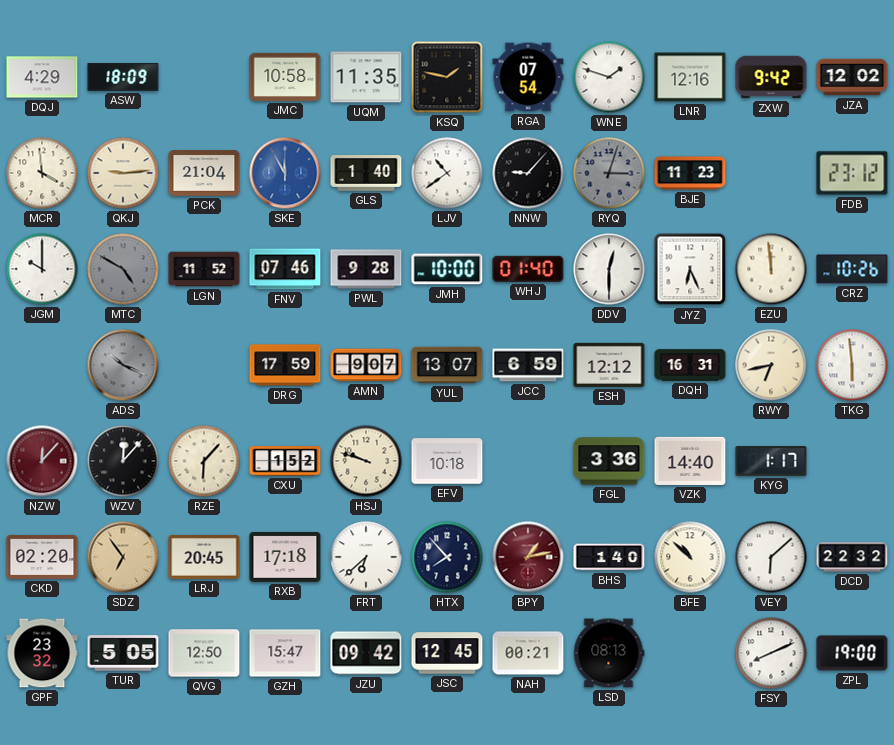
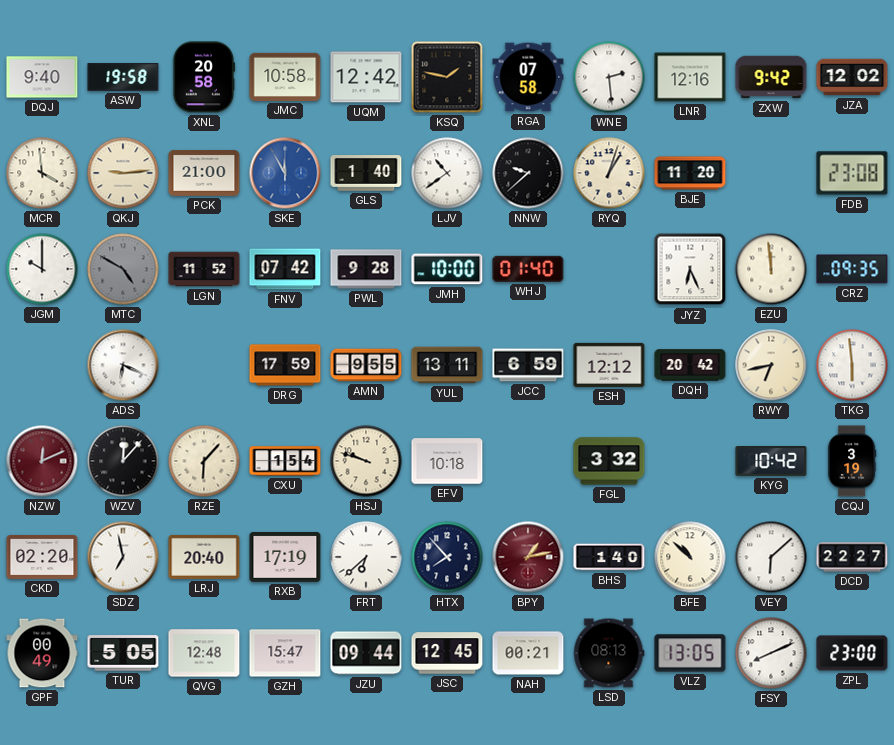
DQJ: 4:29 -> 9:40
ASW: 18:09 -> 19:58
XNL: none -> 20:58
UQM: 11:35 -> 12:42
RGA: 07:54 -> 07:58
WNE: 1:48 -> 2:29
PCK: 21:04 -> 21:00
NNW: 9:07 -> 9:38
RYQ: 3:03 -> 1:03
RYQ dial: grey -> cream
BJE: 11:23 -> 11:20
FDB: 23:12 -> 23:08
FNV: 07:46 -> 07:42
DDV: 12:30 -> none
CRZ: 10:26 -> 09:35
ADS: 10:19 -> 6:19
ADS dial: grey -> white
AMN: 9:07 -> 9:55
YUL: 13:07 -> 13:11
DQH: 16:31 -> 20:42
NZW: 12:07 -> 12:11
CXU: 1:52 -> 1:54
FGL: 3:36 -> 3:32
VZK: 14:40 -> none
KYG: 1:17 -> 10:42
CQJ: none -> 3:19
SDZ: 6:54 -> 6:58
SDZ dial: champagne -> white
LRJ: 20:45 -> 20:40
RXB: 17:18 -> 17:19
DCD: 22:32 -> 22:27
GPF: 23:32 -> 00:49
QVG: 12:50 -> 12:48
JZU: 09:42 -> 09:44
VLZ: none -> 13:05
ZPL: 19:00 -> 23:00
